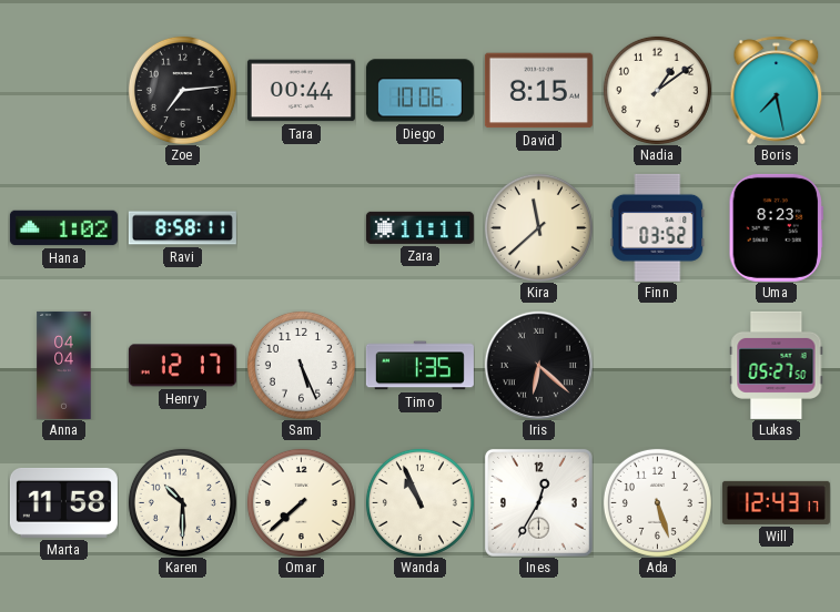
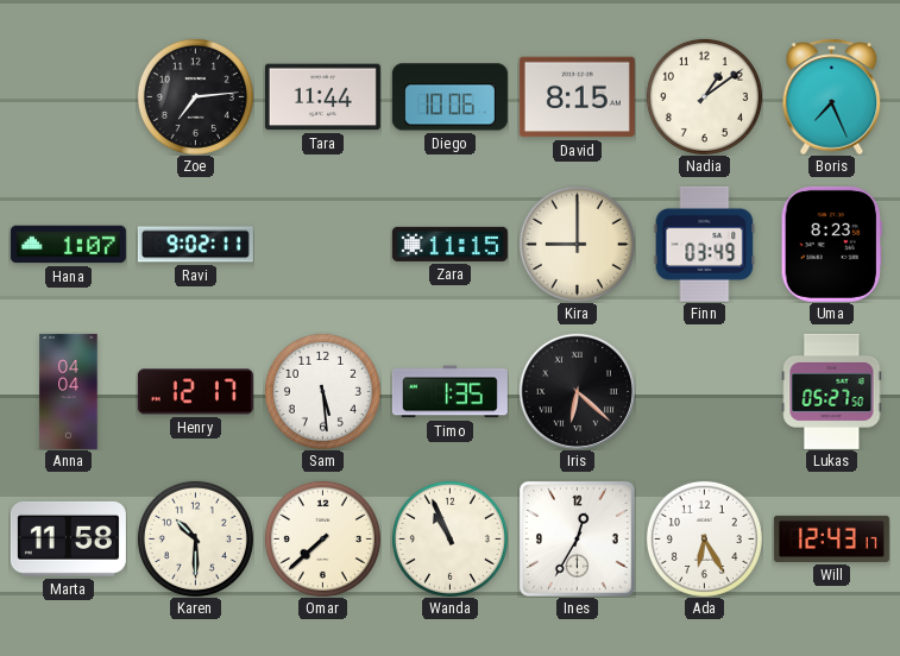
Tara: 00:44 -> 11:44
Boris: 7:28 -> 7:26
Hana: 1:02 -> 1:07
Ravi: 8:58 -> 9:02
Zara: 11:11 -> 11:15
Kira: 11:38 -> 9:00
Finn: 03:52 -> 03:49
Sam: 5:26 -> 5:29
Ada: 5:27 -> 6:25
